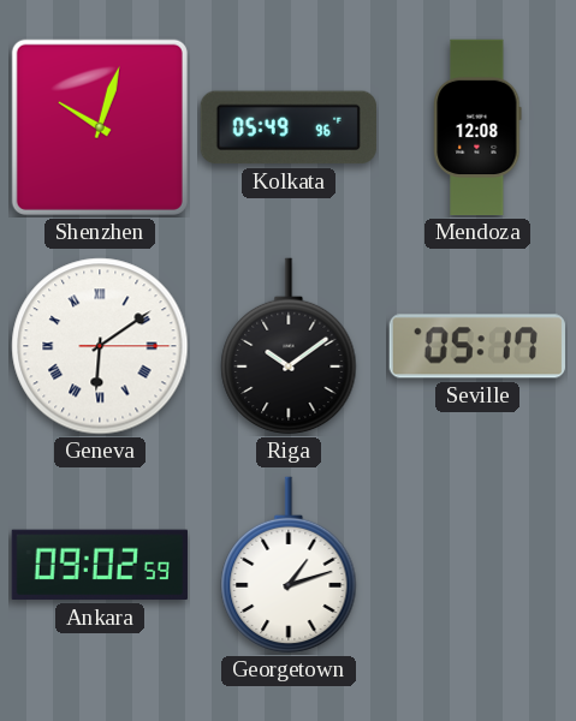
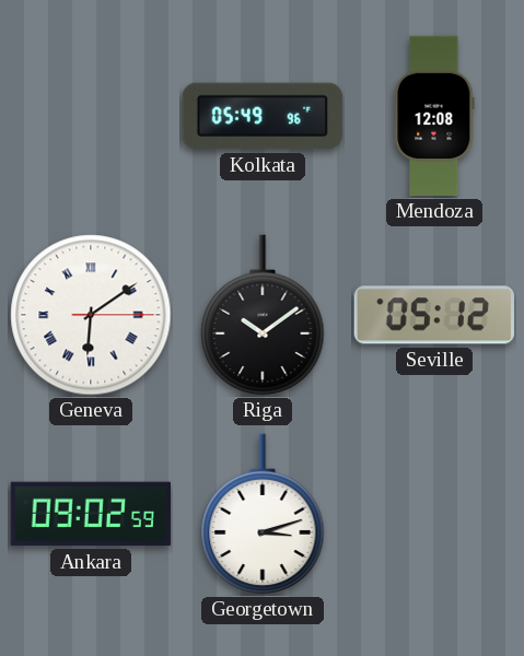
Shenzhen: 10:03 -> none
Seville: 05:17 -> 05:12
Georgetown: 1:12 -> 3:12
